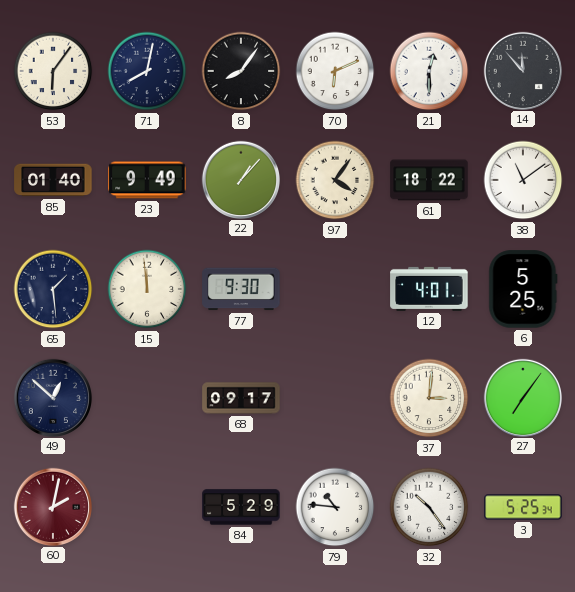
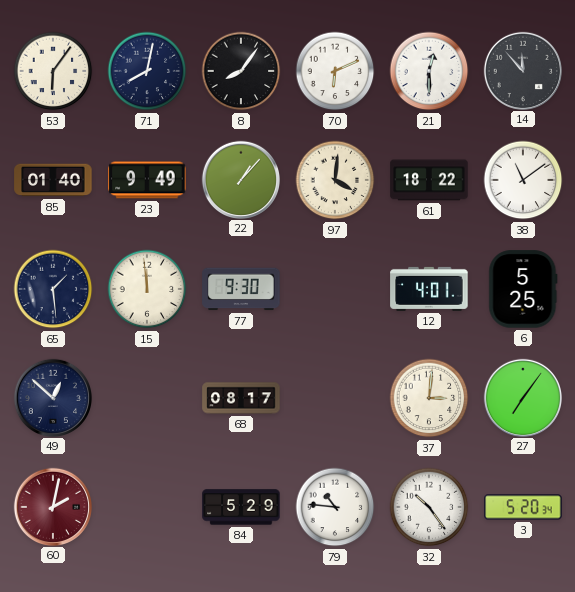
97: 4:06 -> 4:01
68: 09:17 -> 08:17
3: 5:25 -> 5:20
